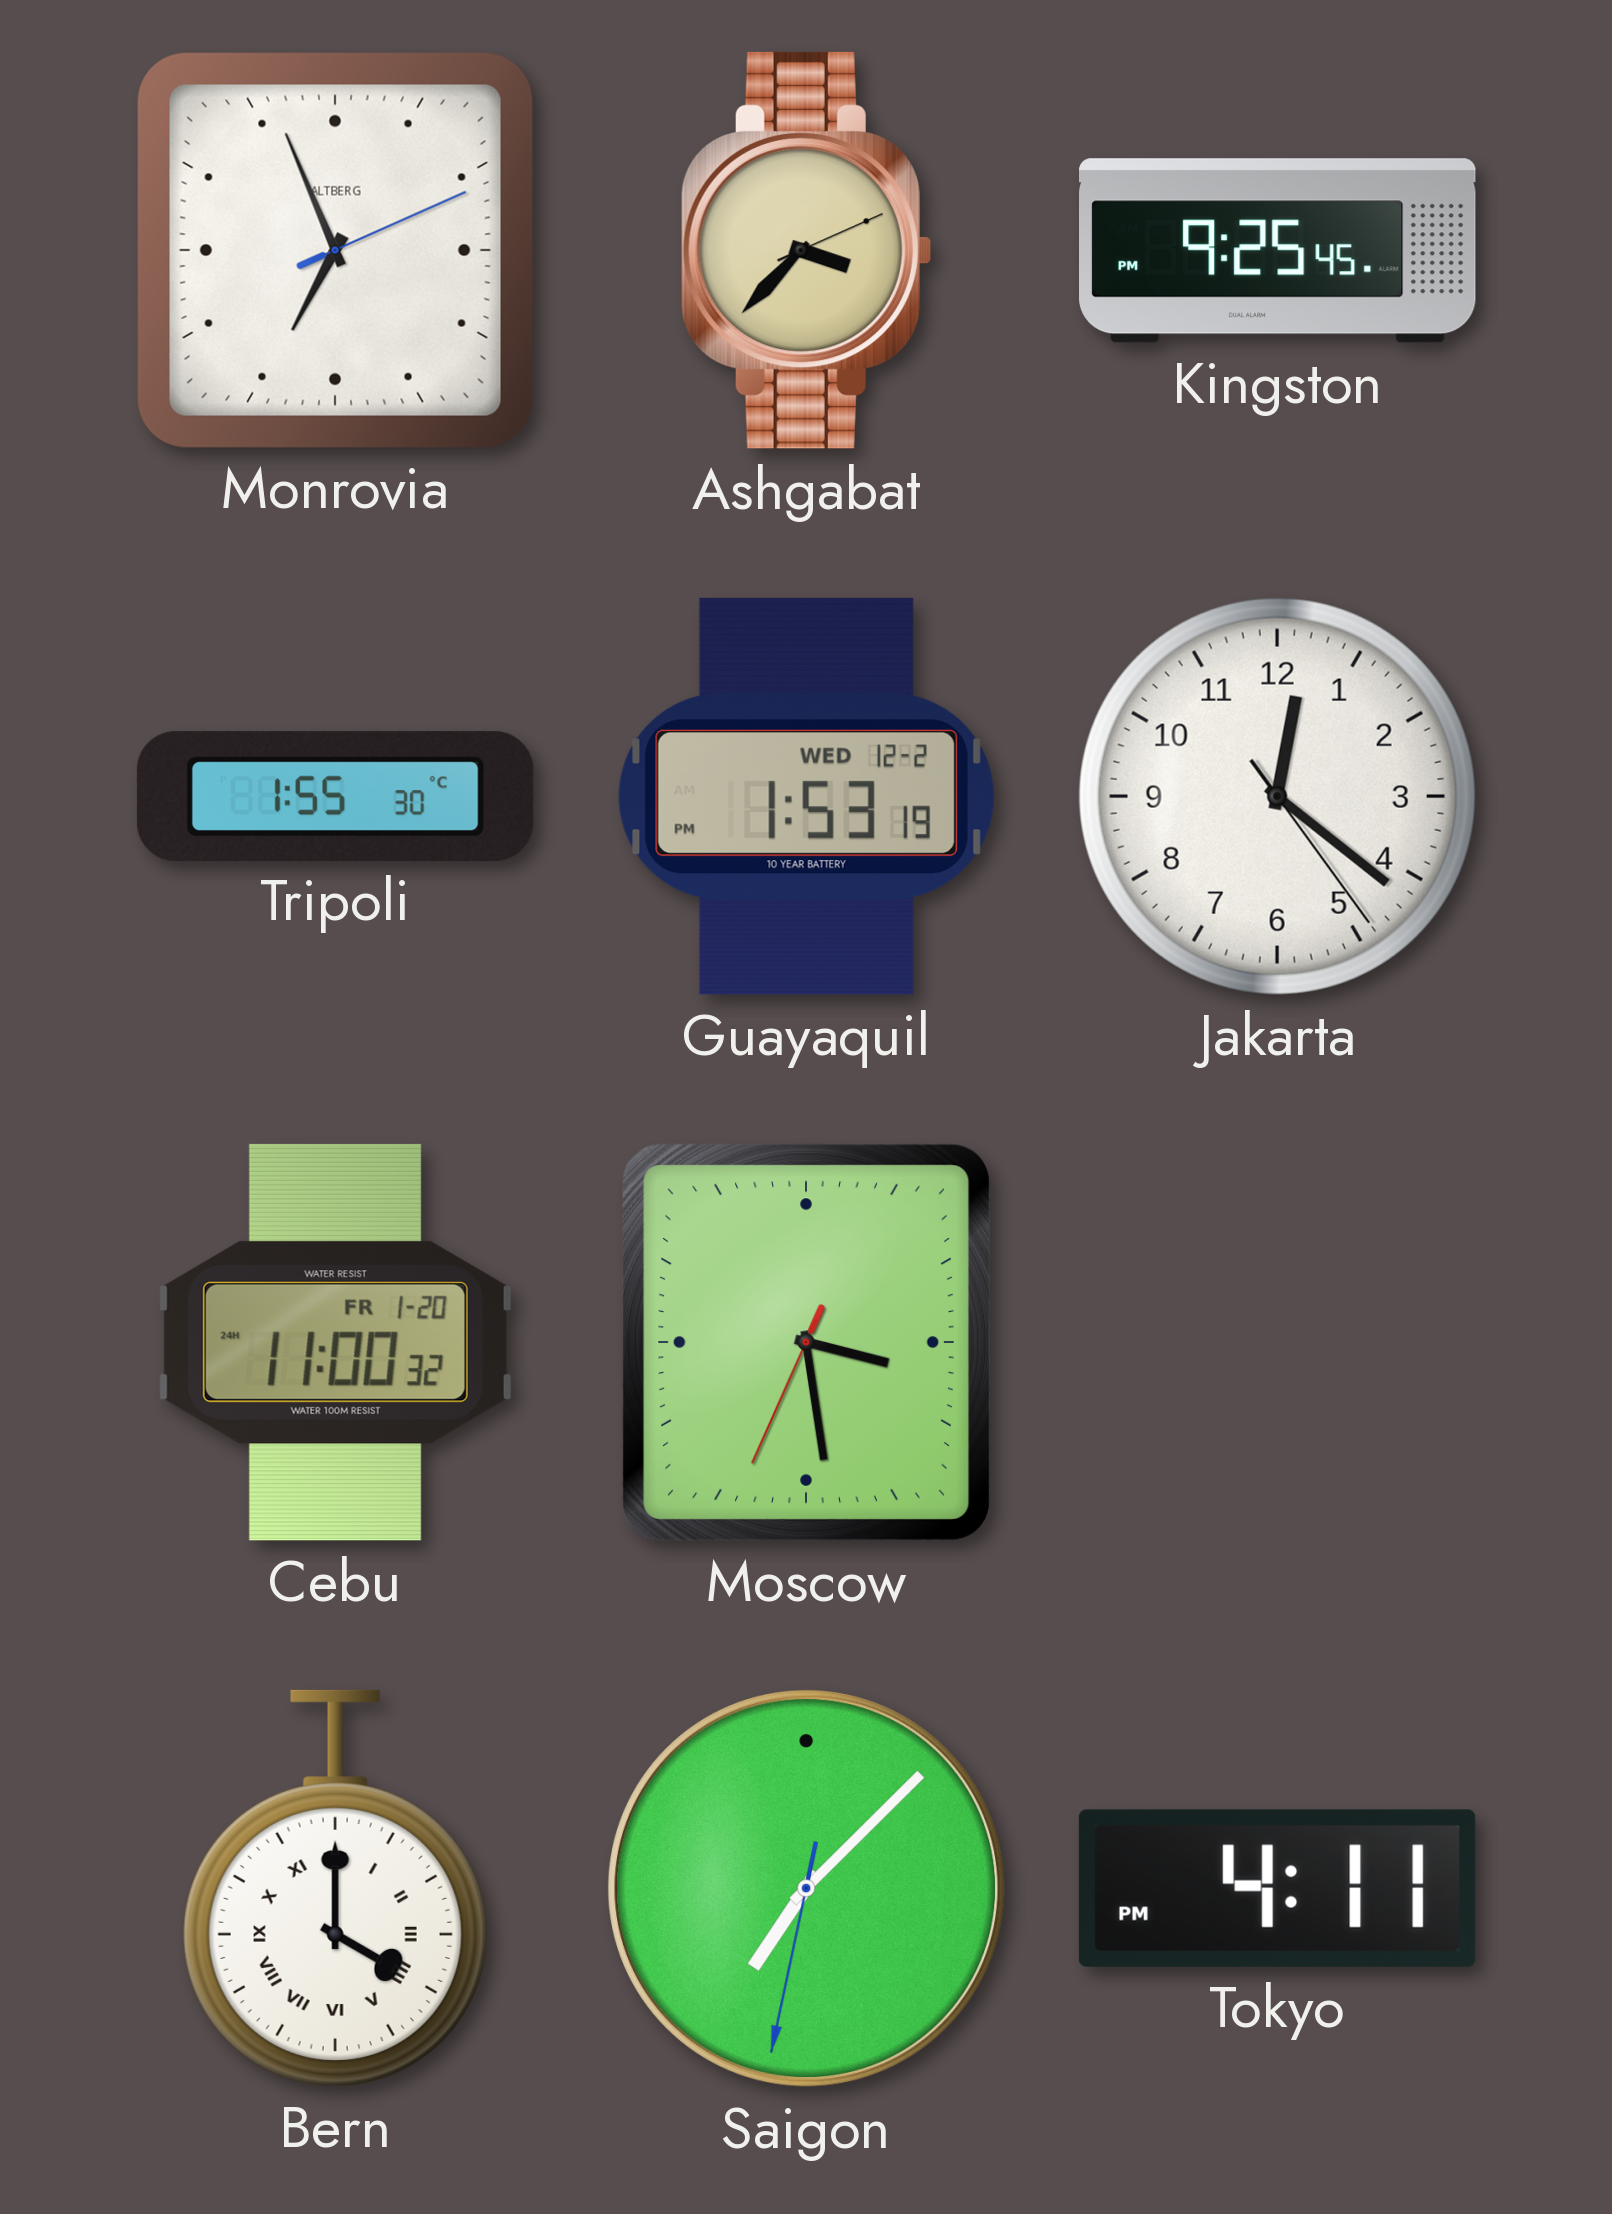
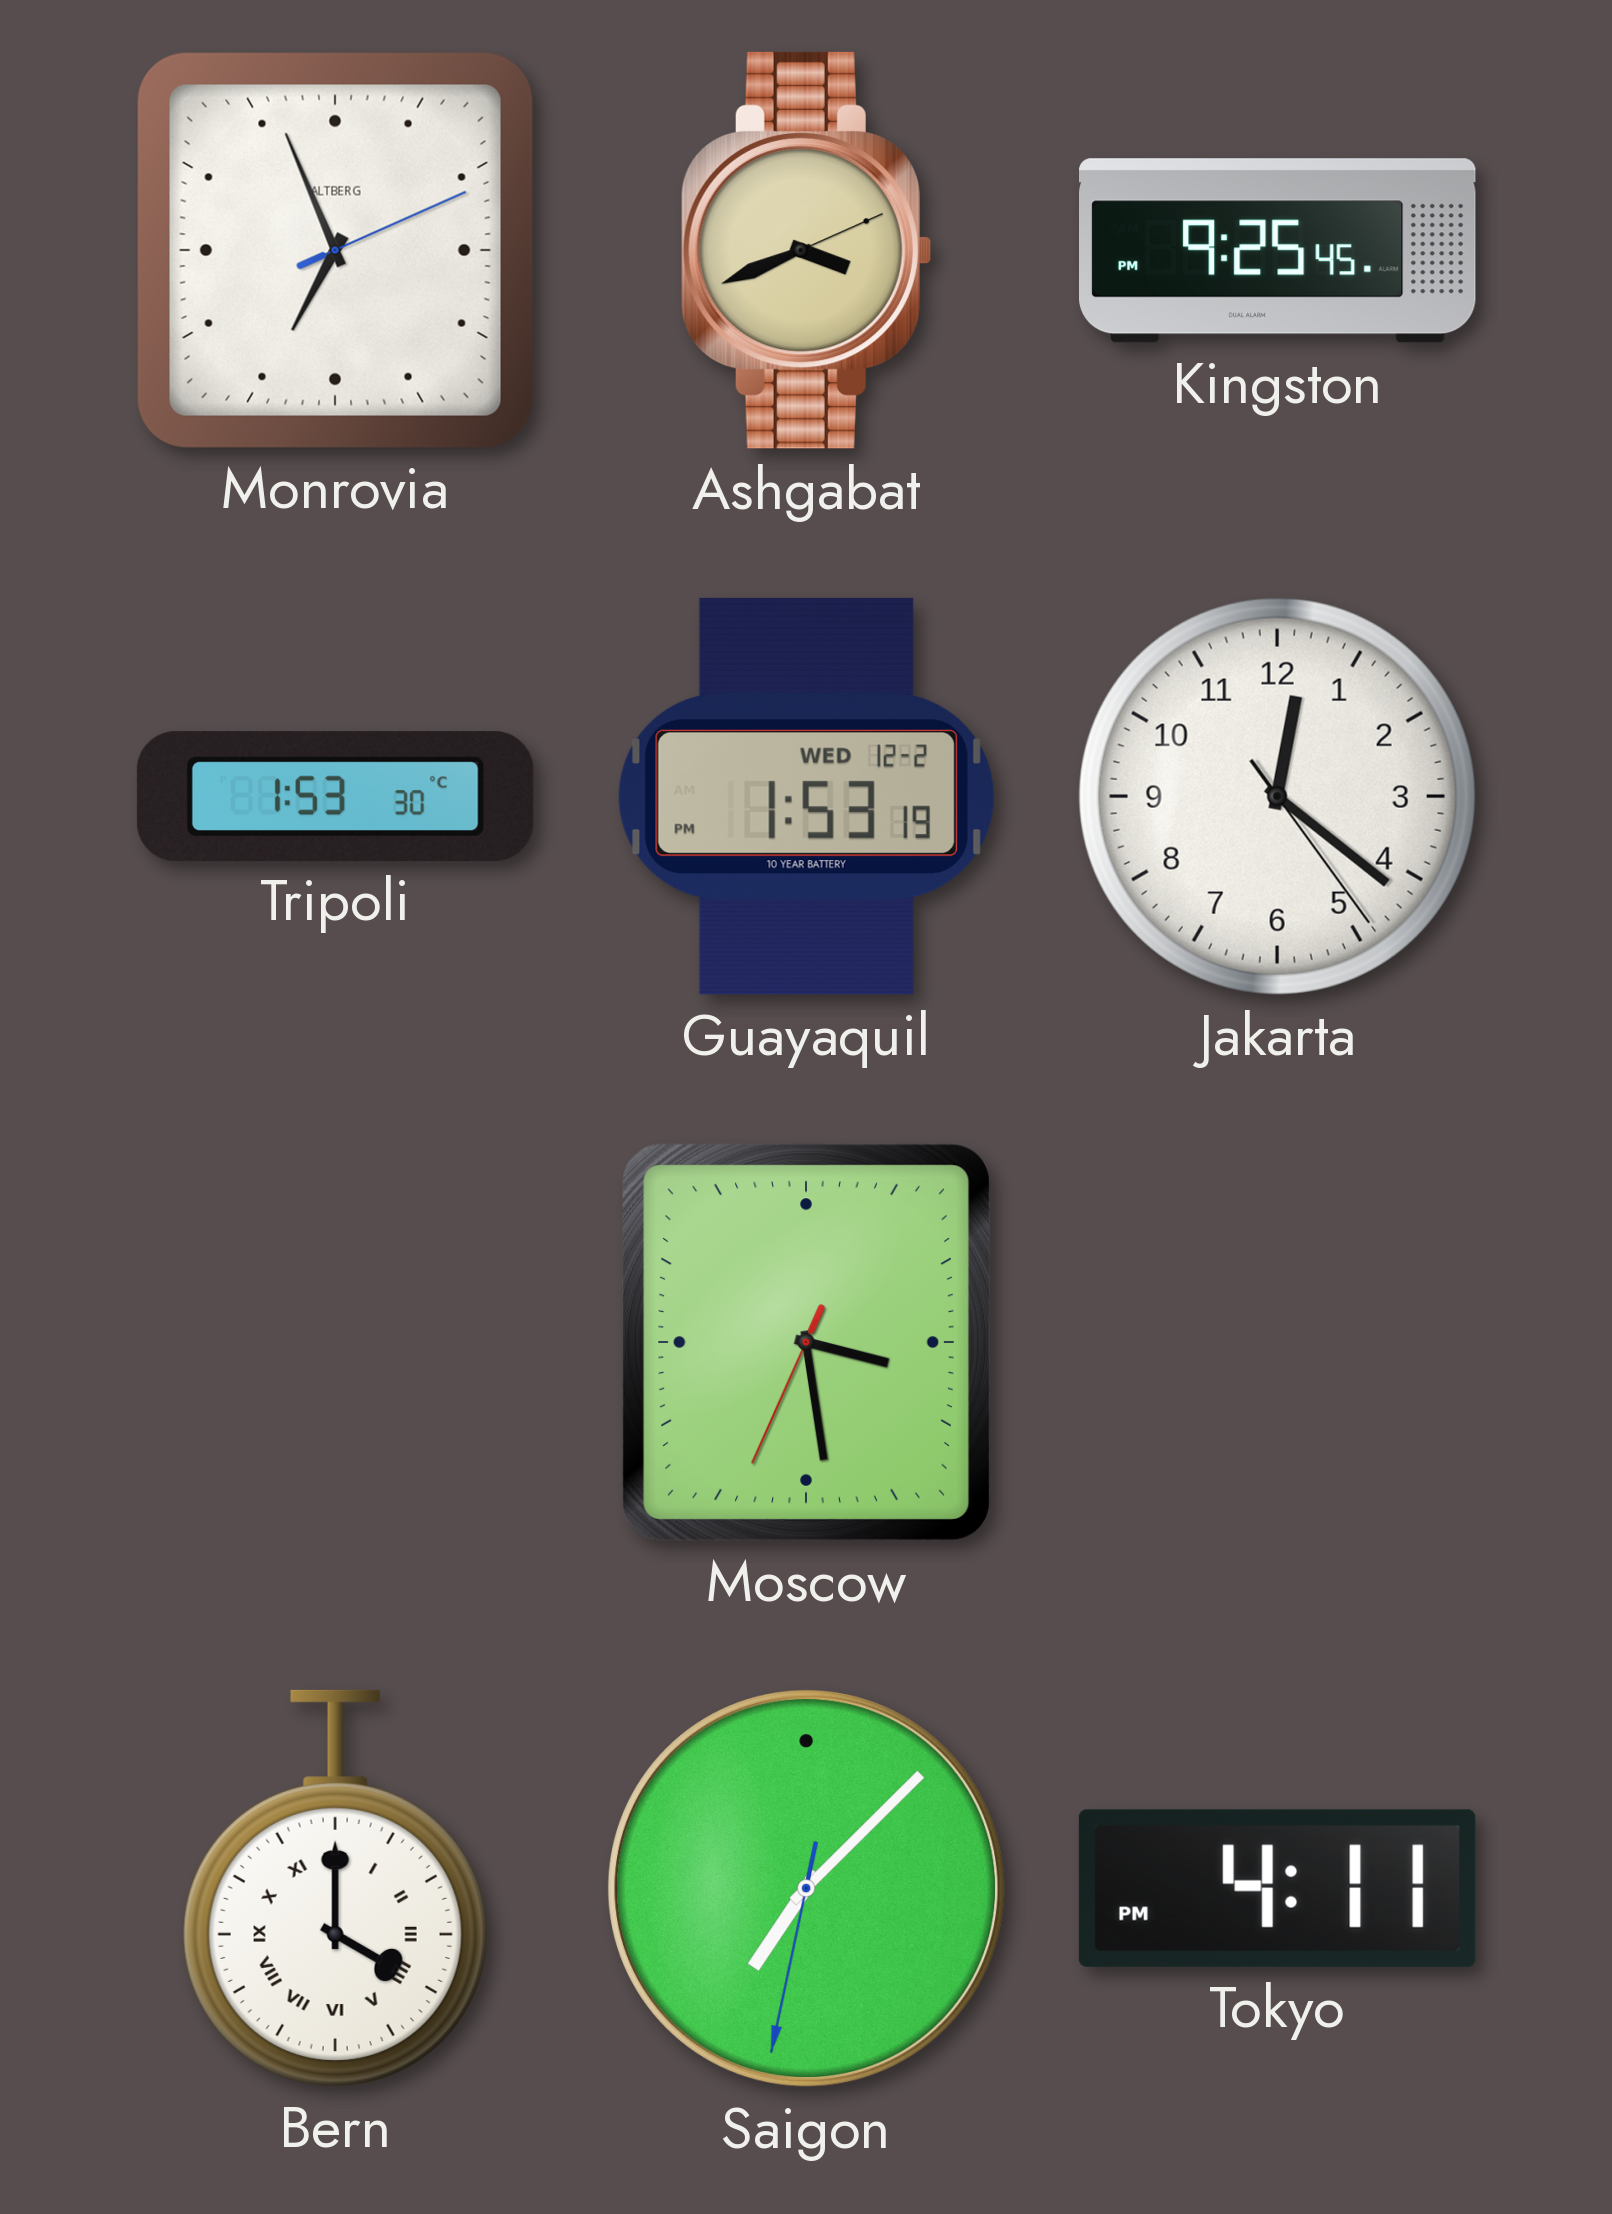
Ashgabat: 3:37 -> 3:41
Tripoli: 1:55 -> 1:53
Cebu: 11:00 -> none
